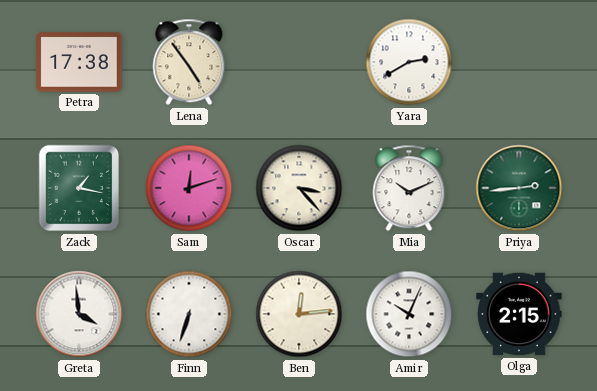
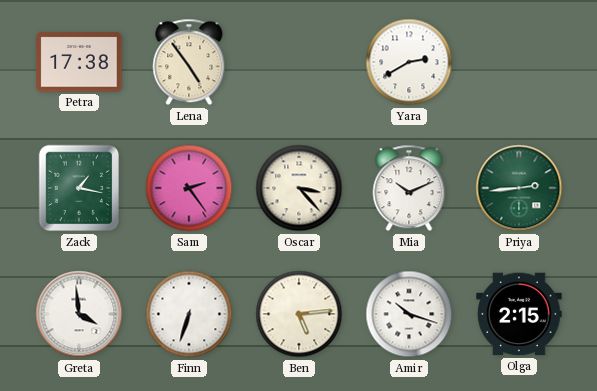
Sam: 12:12 -> 2:24
Ben: 12:14 -> 5:14
Amir: 10:04 -> 10:18
